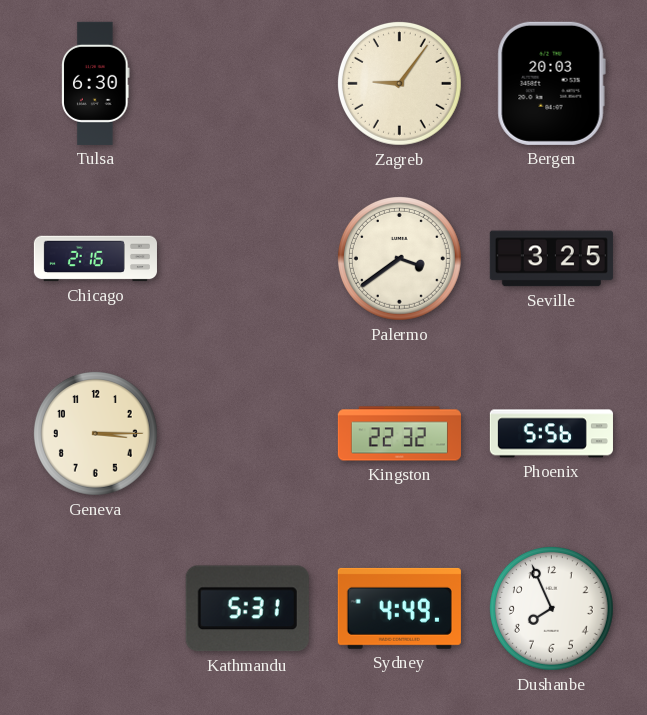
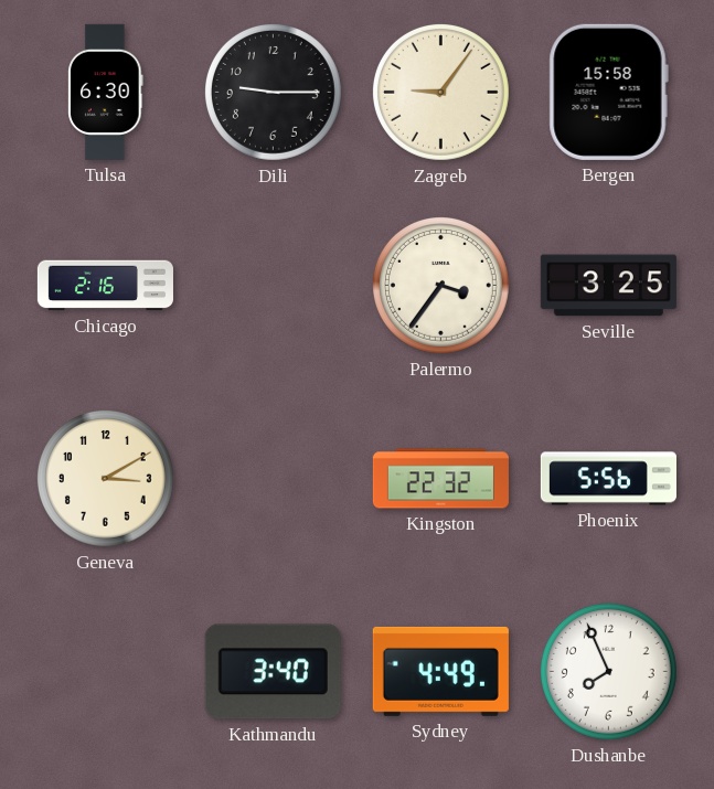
Dili: none -> 9:15
Bergen: 20:03 -> 15:58
Palermo: 3:39 -> 3:36
Geneva: 3:15 -> 3:10
Kathmandu: 5:31 -> 3:40
